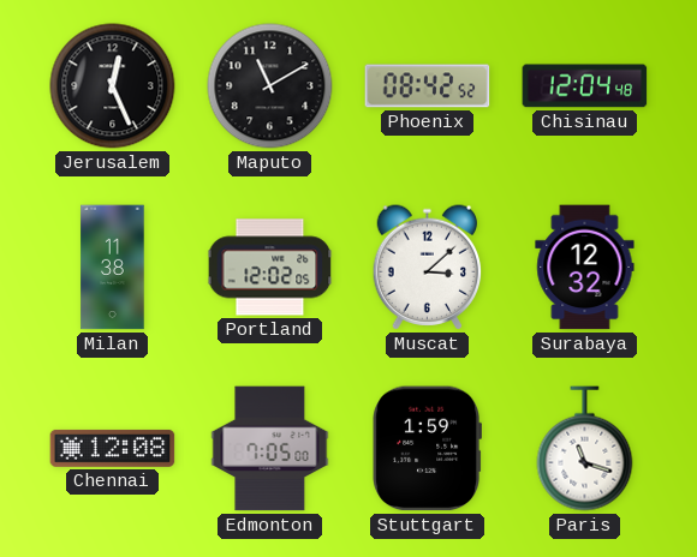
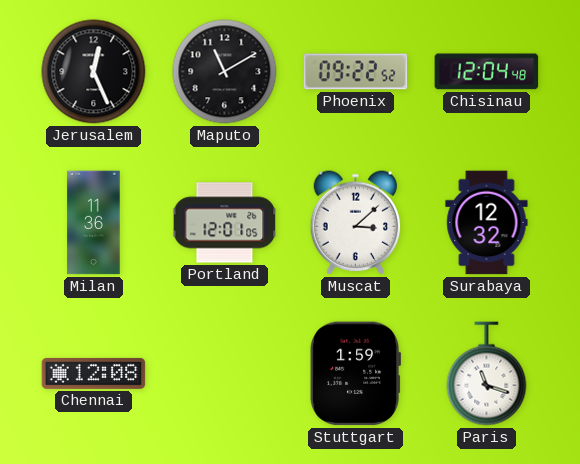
Phoenix: 08:42 -> 09:22
Milan: 11:38 -> 11:36
Portland: 12:02 -> 12:01
Edmonton: 7:05 -> none
